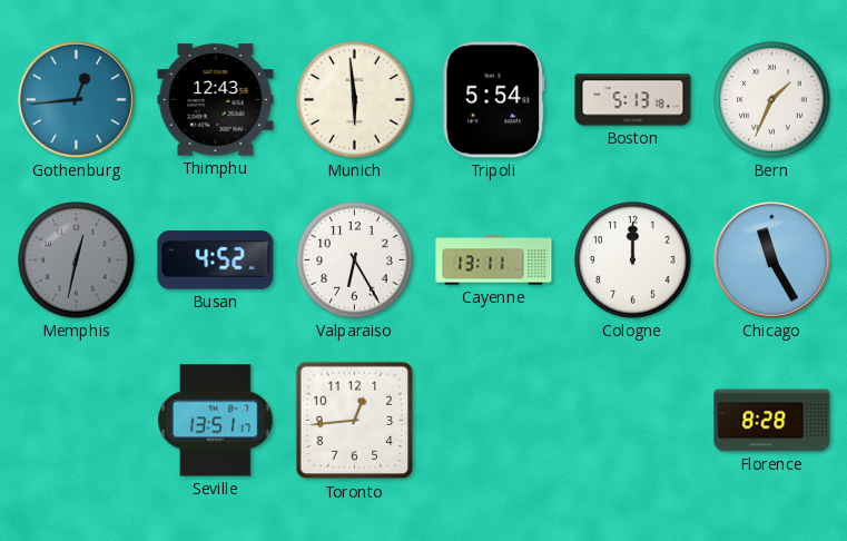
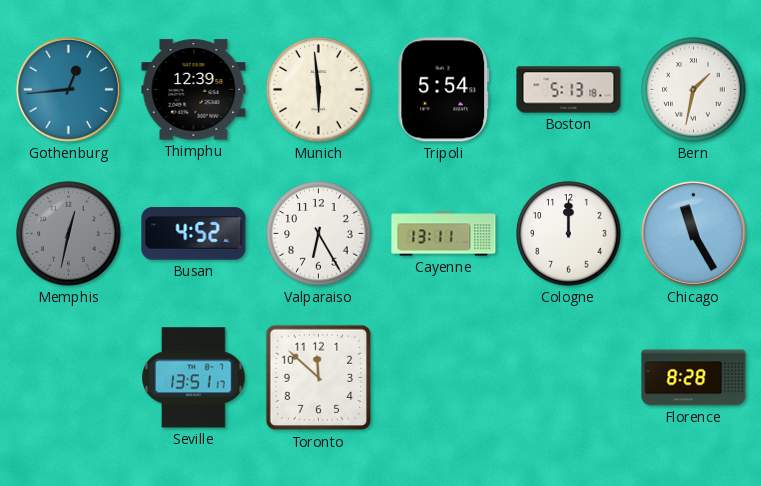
Thimphu: 12:43 -> 12:39
Bern: 1:34 -> 1:32
Toronto: 12:44 -> 11:52
